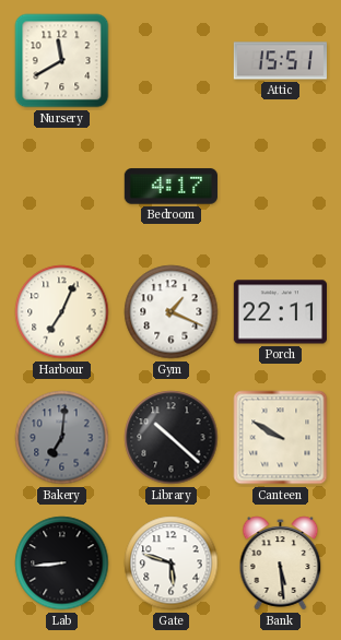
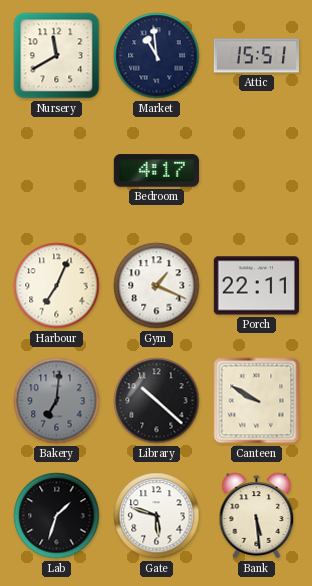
Market: none -> 10:59
Lab: 8:44 -> 1:33
